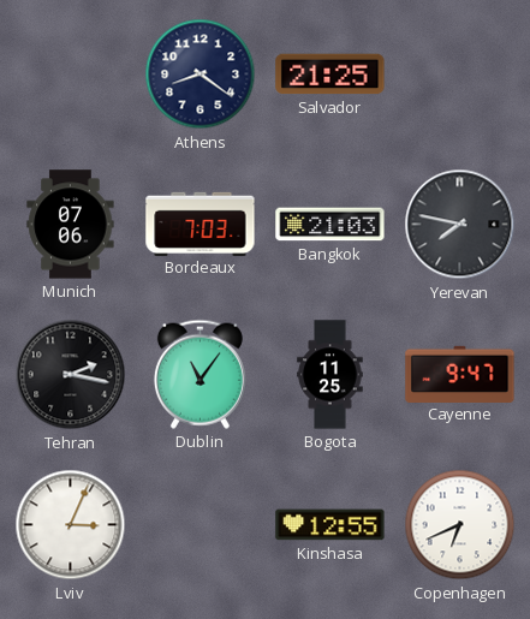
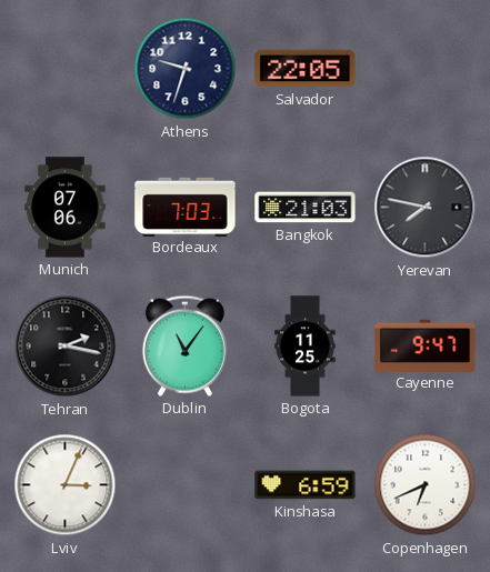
Athens: 8:21 -> 9:33
Salvador: 21:25 -> 22:05
Kinshasa: 12:55 -> 6:59
